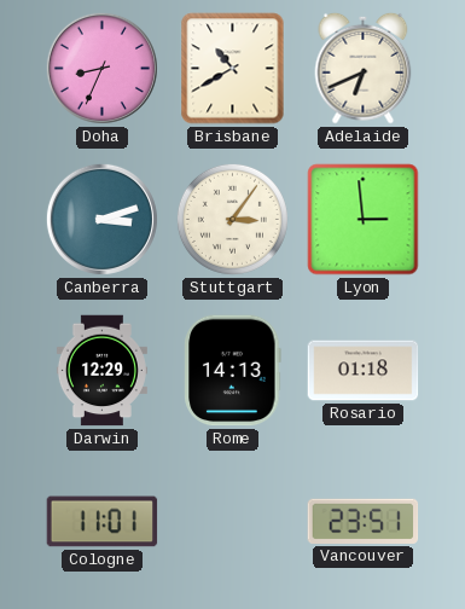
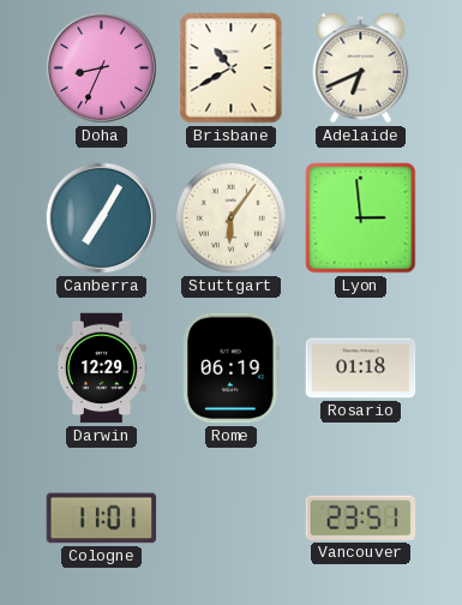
Canberra: 3:12 -> 7:05
Stuttgart: 3:06 -> 6:06
Rome: 14:13 -> 06:19
